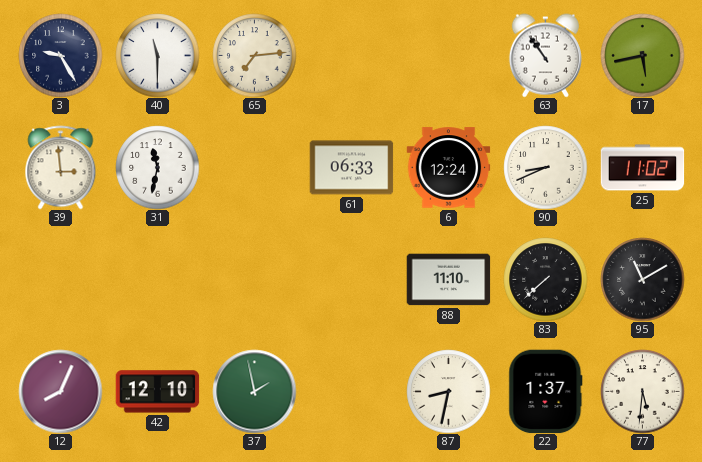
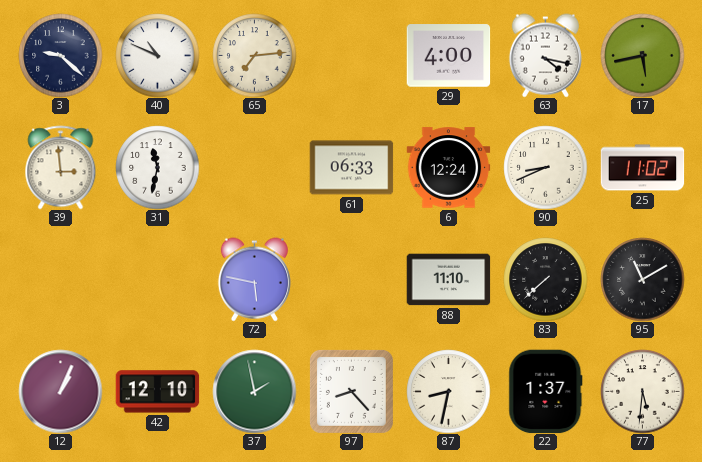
3: 9:25 -> 9:22
40: 11:30 -> 10:49
29: none -> 4:00
63: 10:54 -> 4:17
72: none -> 5:47
12: 8:04 -> 1:04
97: none -> 8:23
